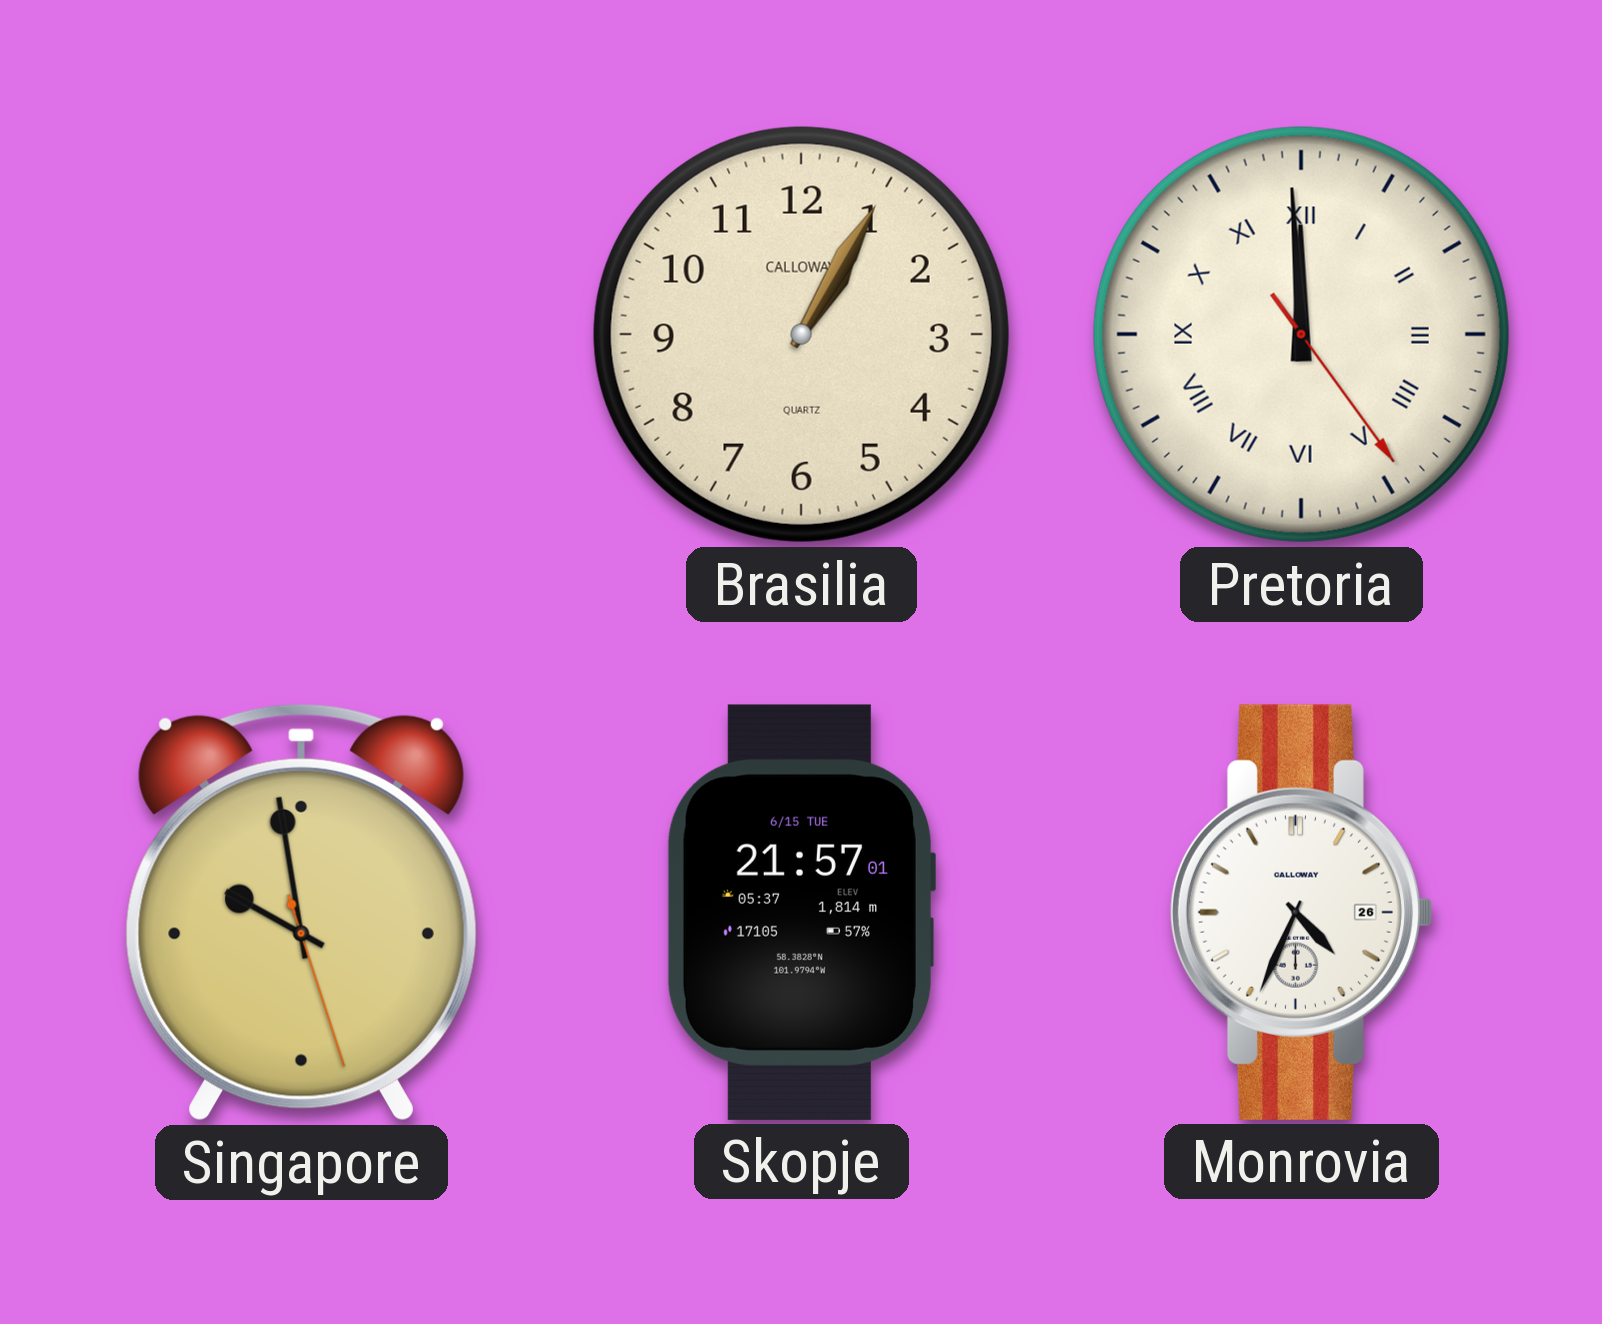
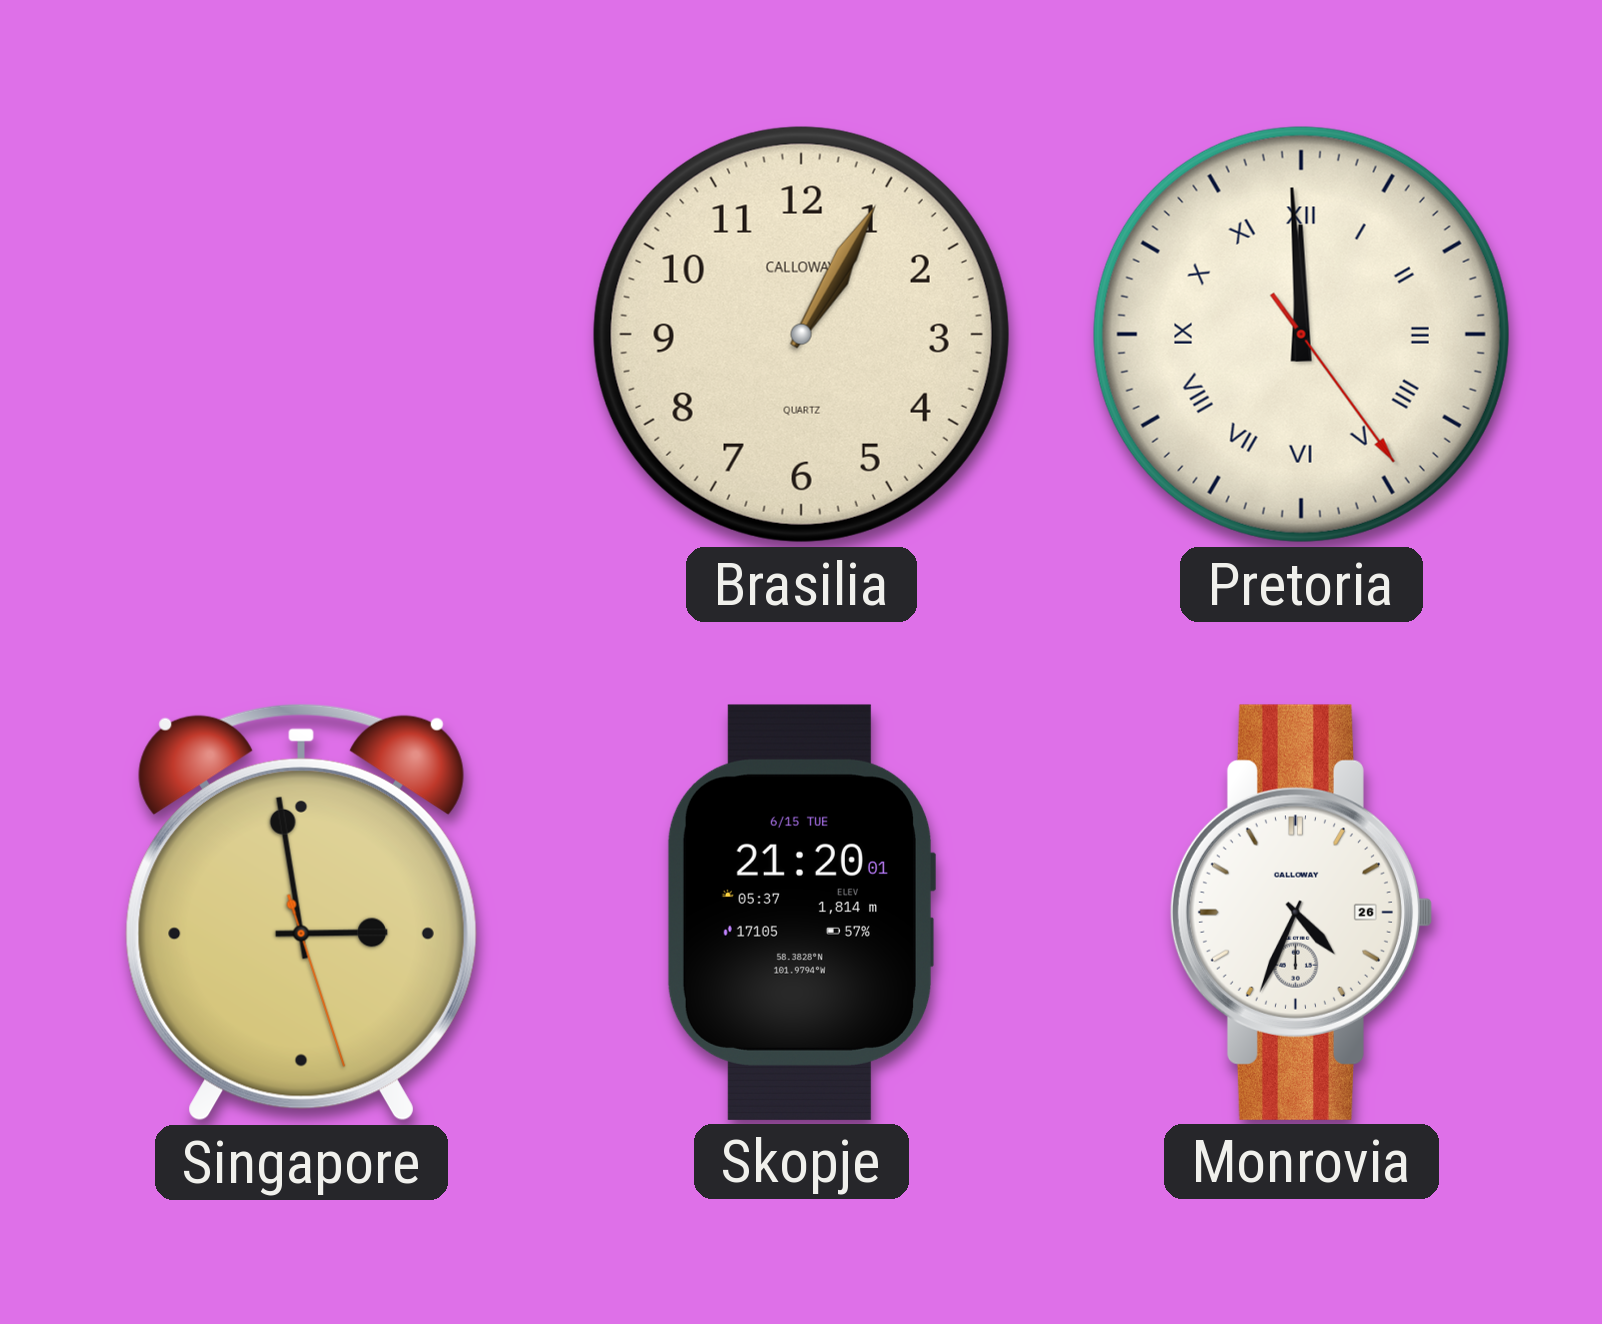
Singapore: 9:58 -> 2:58
Skopje: 21:57 -> 21:20
